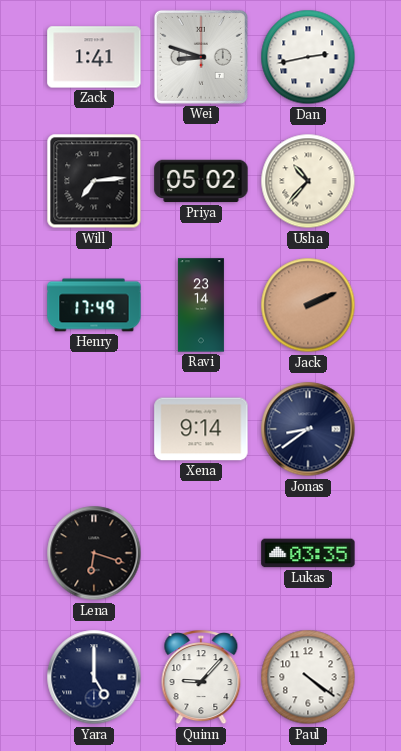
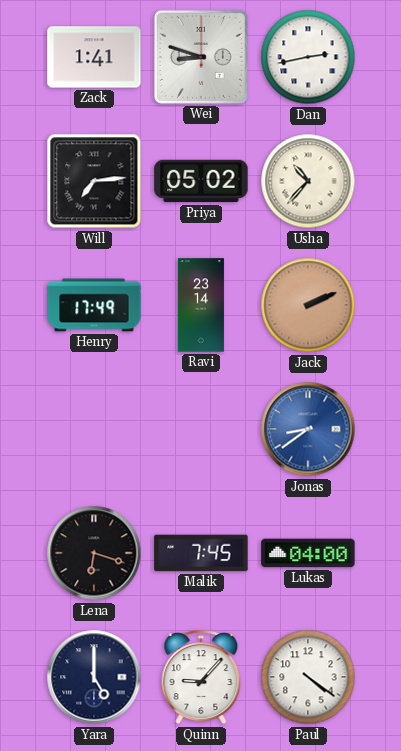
Xena: 9:14 -> none
Jonas dial: navy -> blue
Malik: none -> 7:45
Lukas: 03:35 -> 04:00
